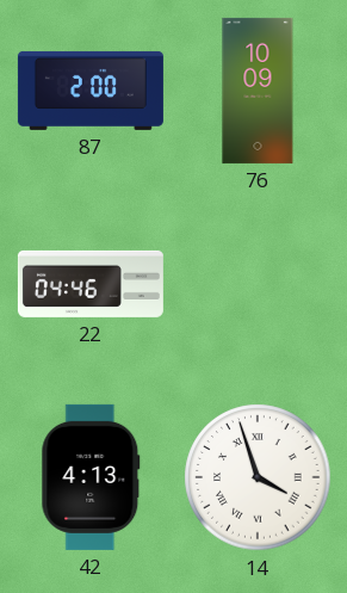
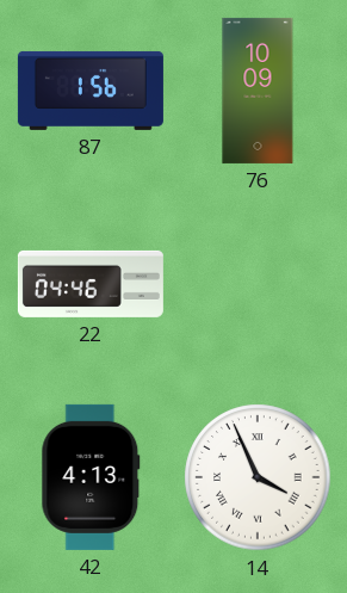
87: 2:00 -> 1:56
14: 3:57 -> 3:56
